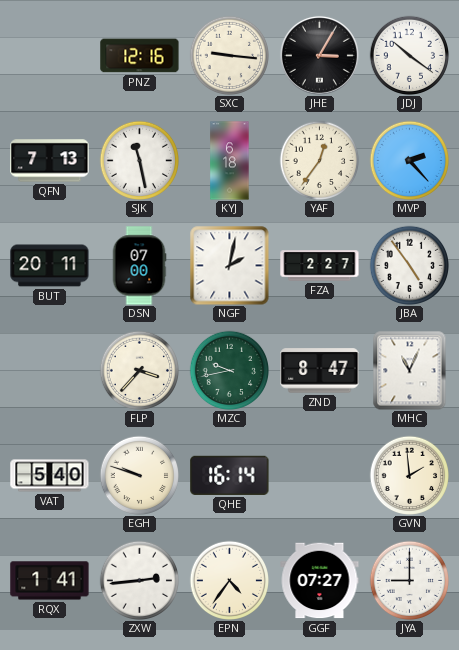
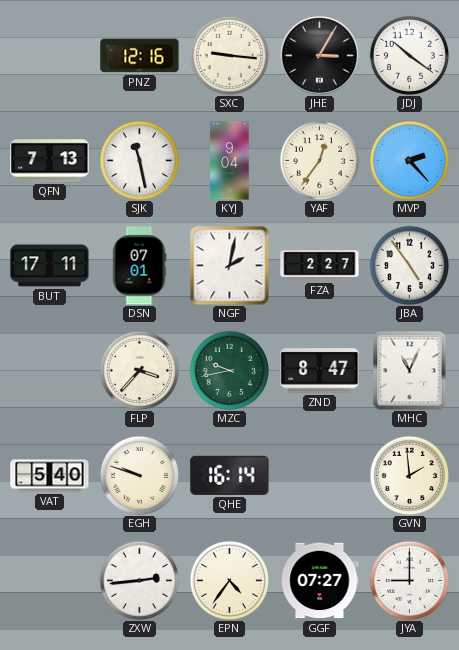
KYJ: 6:18 -> 9:04
BUT: 20:11 -> 17:11
DSN: 07:00 -> 07:01
RQX: 1:41 -> none
